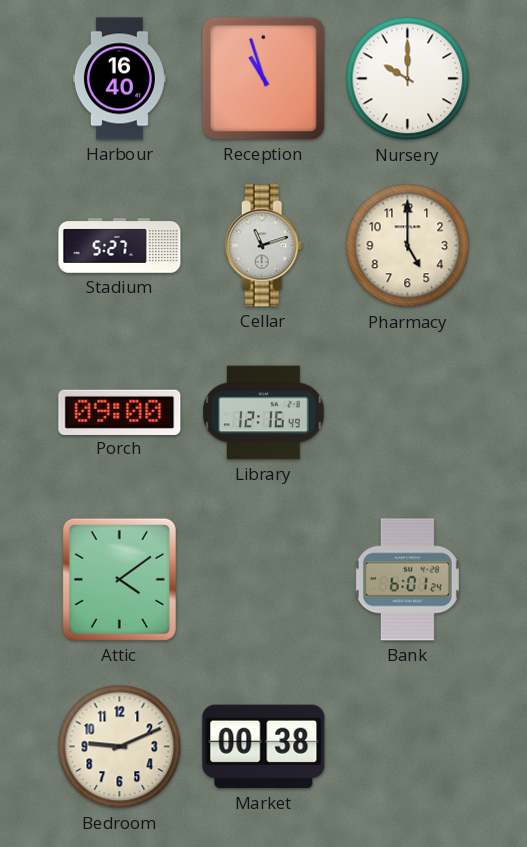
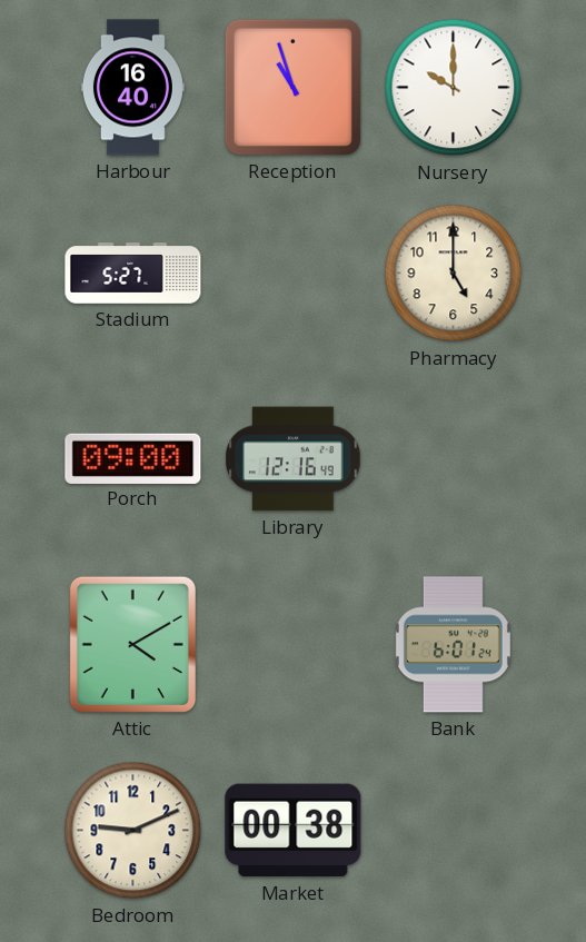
Cellar: 11:12 -> none
Attic: 4:09 -> 4:10
